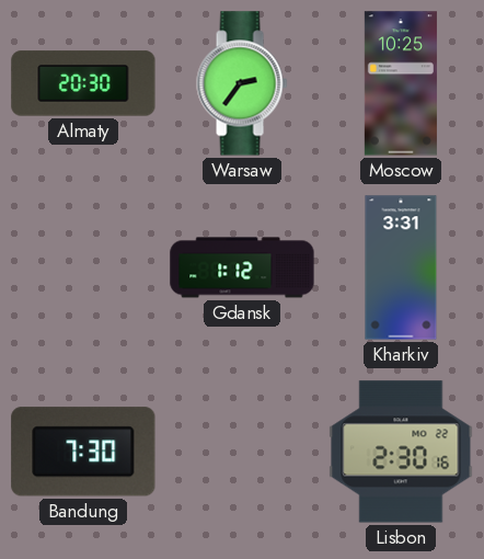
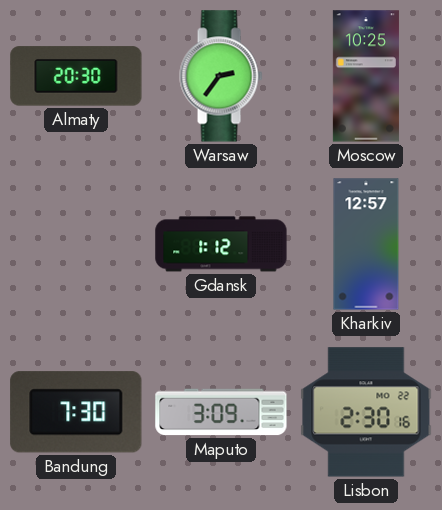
Kharkiv: 3:31 -> 12:57
Maputo: none -> 3:09
